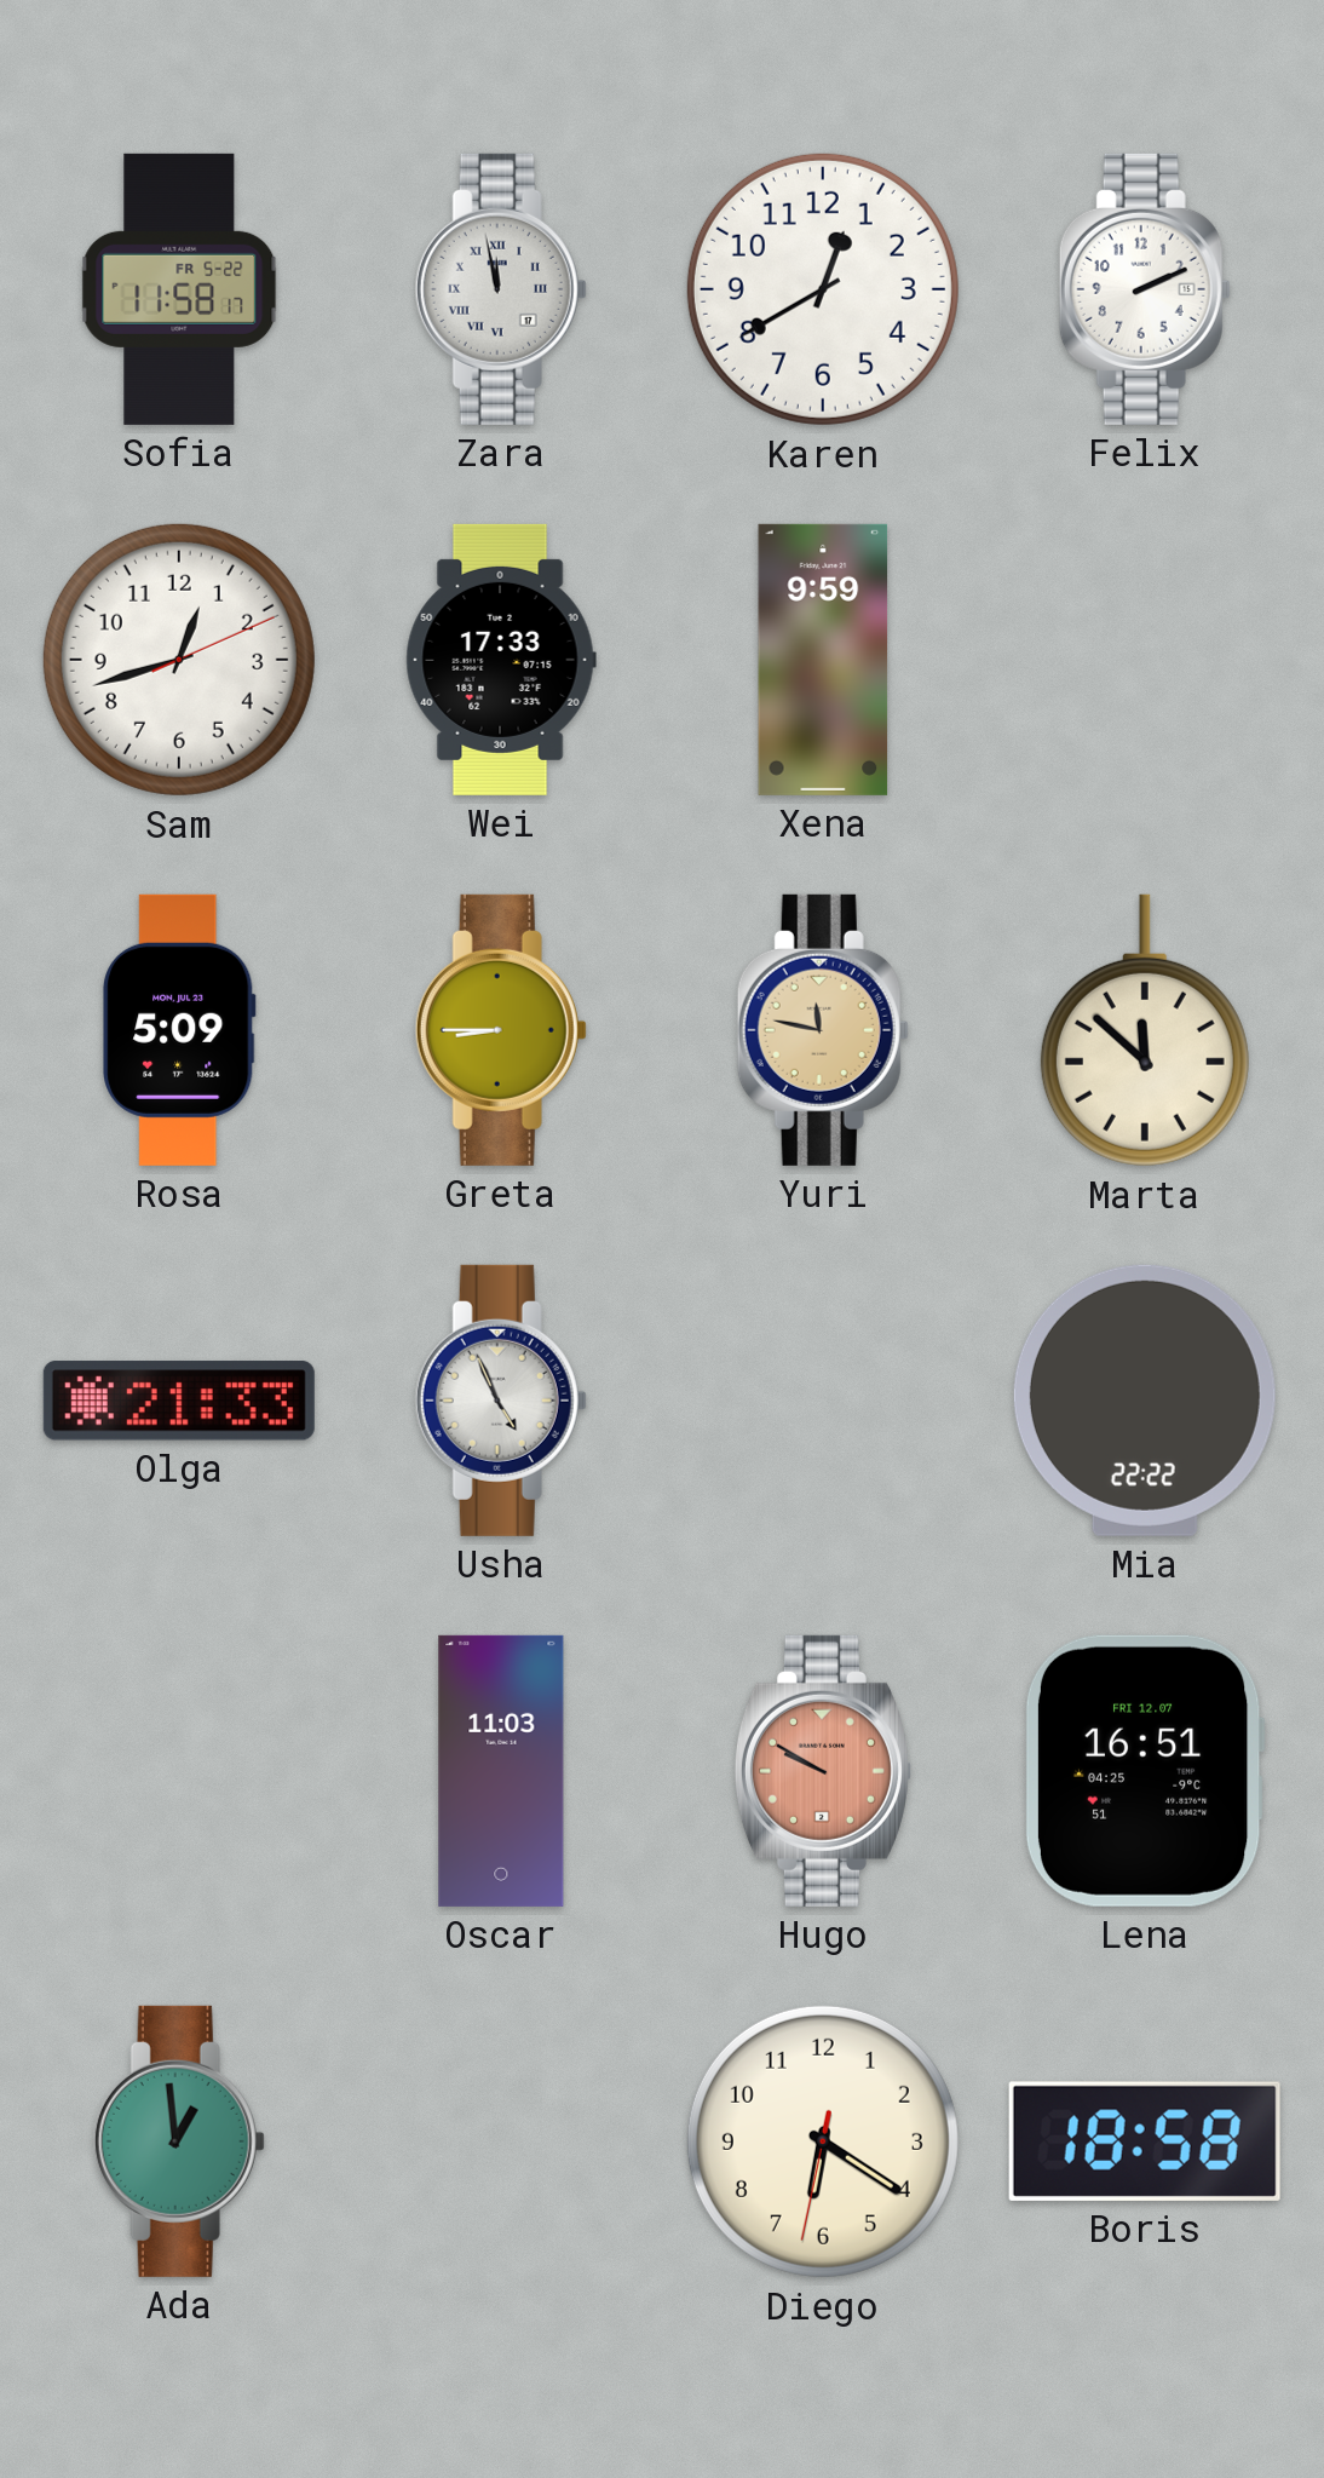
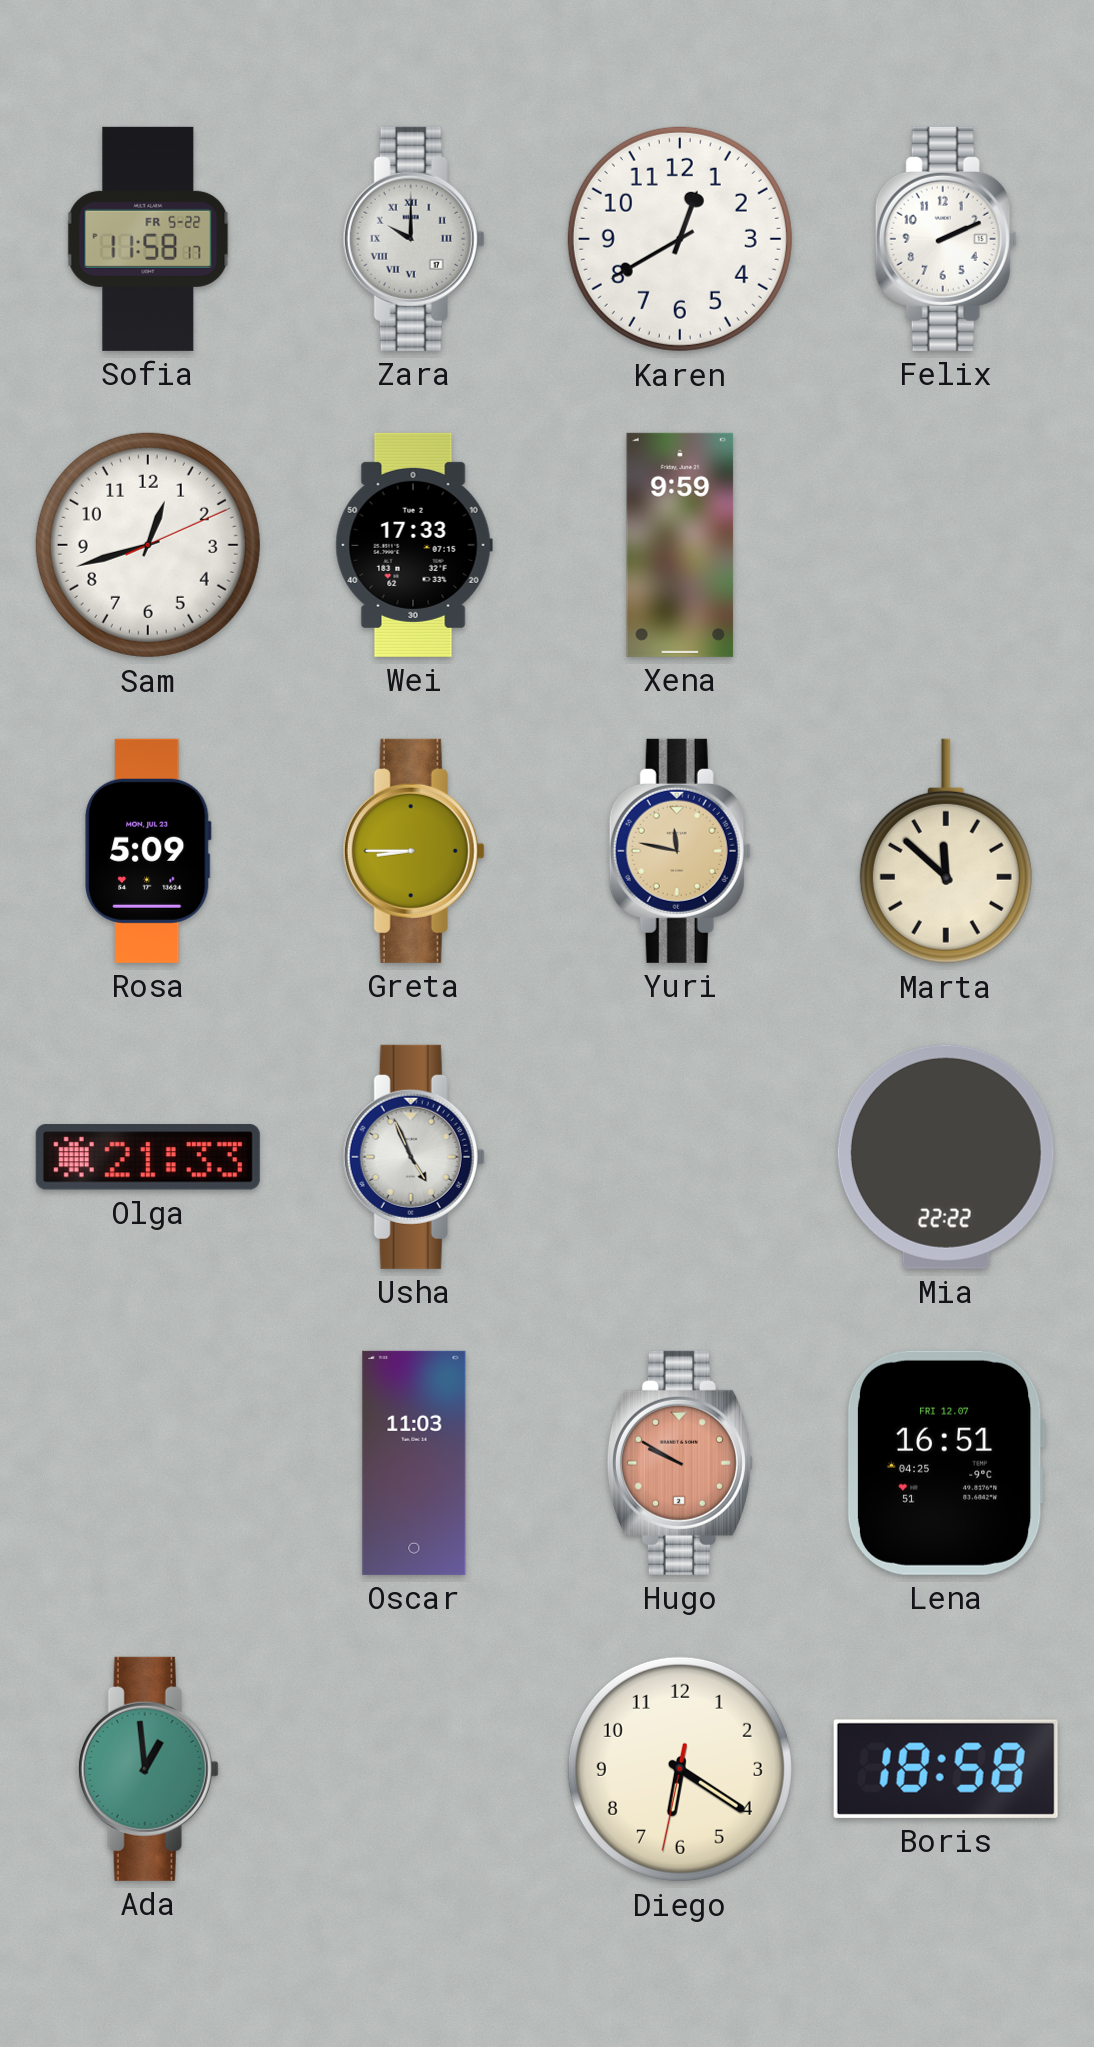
Zara: 11:58 -> 10:00
